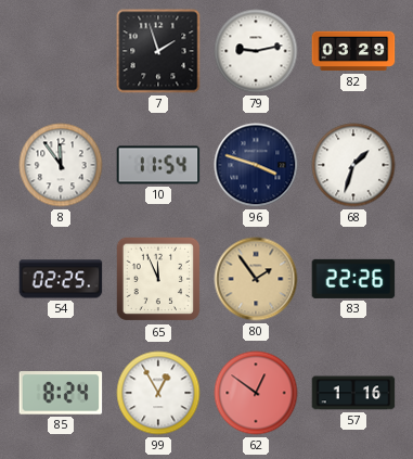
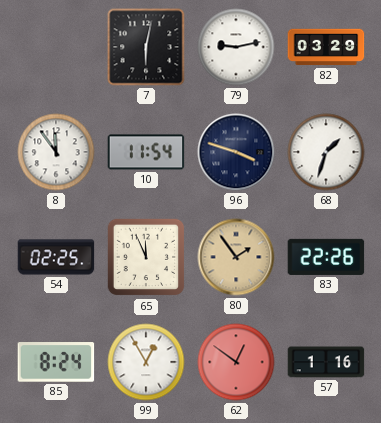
7: 1:57 -> 6:02
